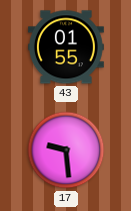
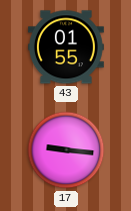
17: 9:29 -> 9:16
